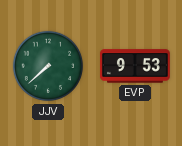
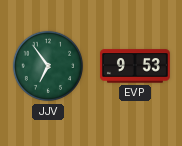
JJV: 7:38 -> 6:54
